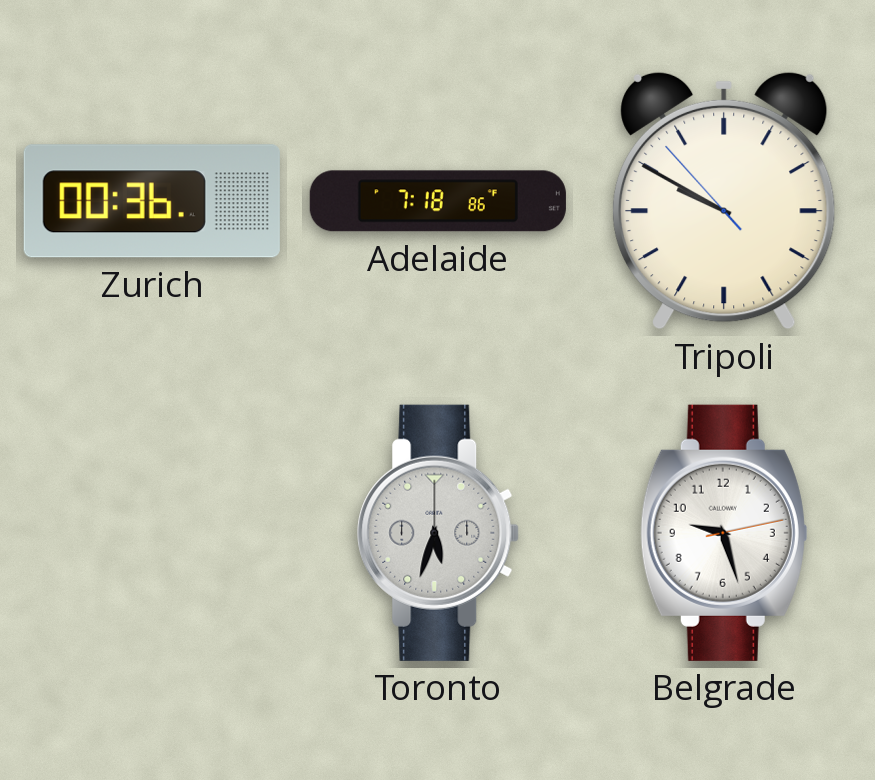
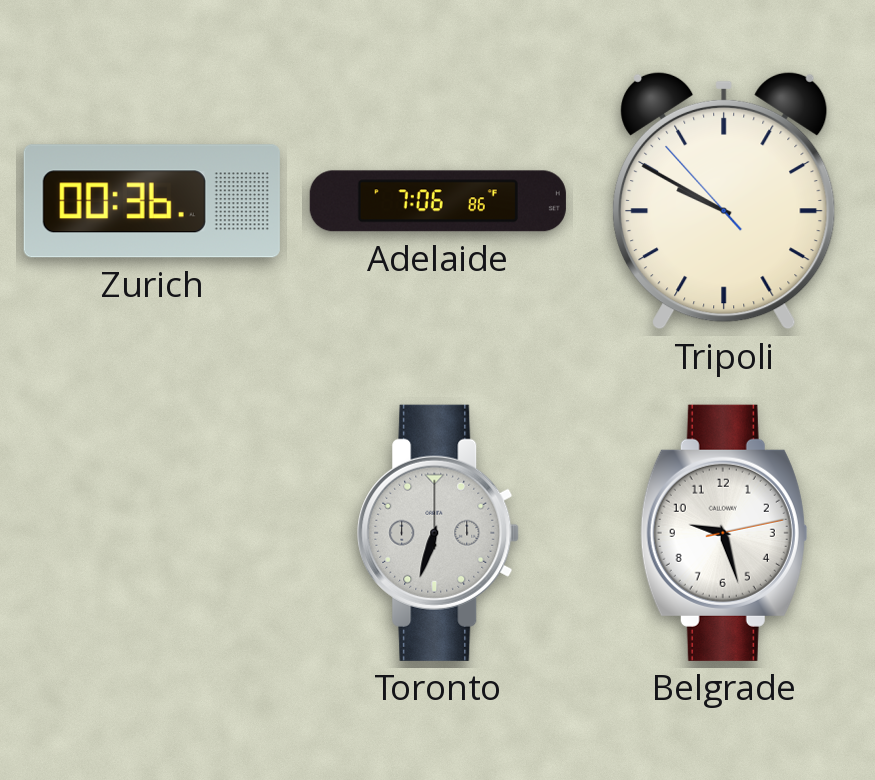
Adelaide: 7:18 -> 7:06
Toronto: 5:33 -> 6:33
